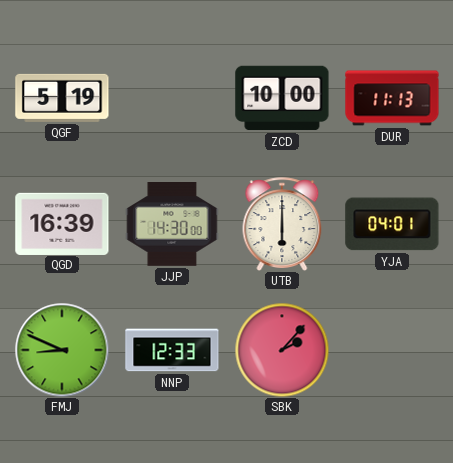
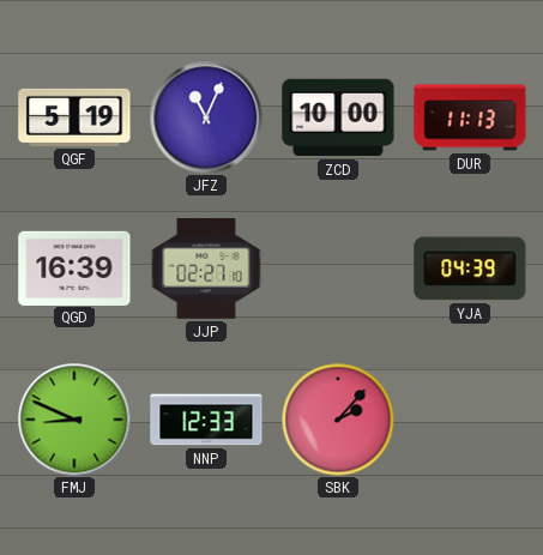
JFZ: none -> 11:04
JJP: 14:30 -> 02:27
UTB: 6:00 -> none
YJA: 04:01 -> 04:39
